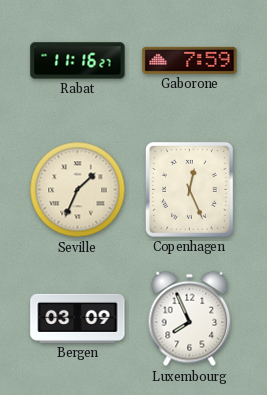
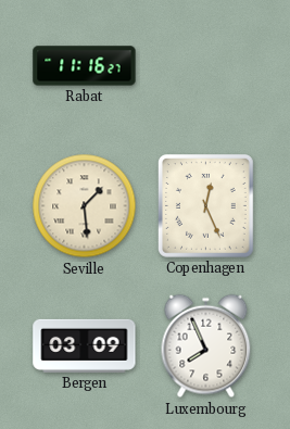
Gaborone: 7:59 -> none
Seville: 1:34 -> 1:29
